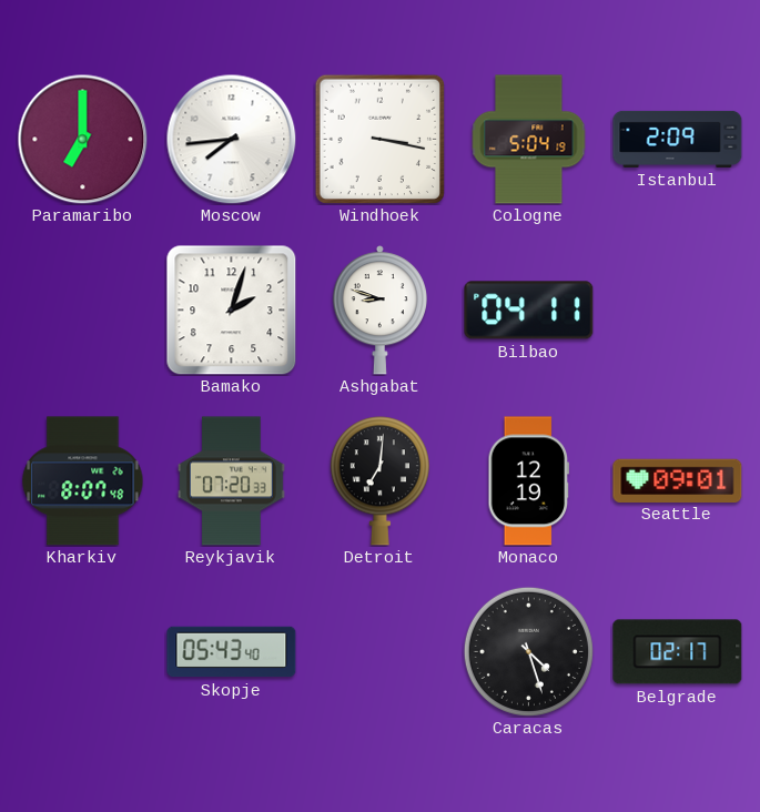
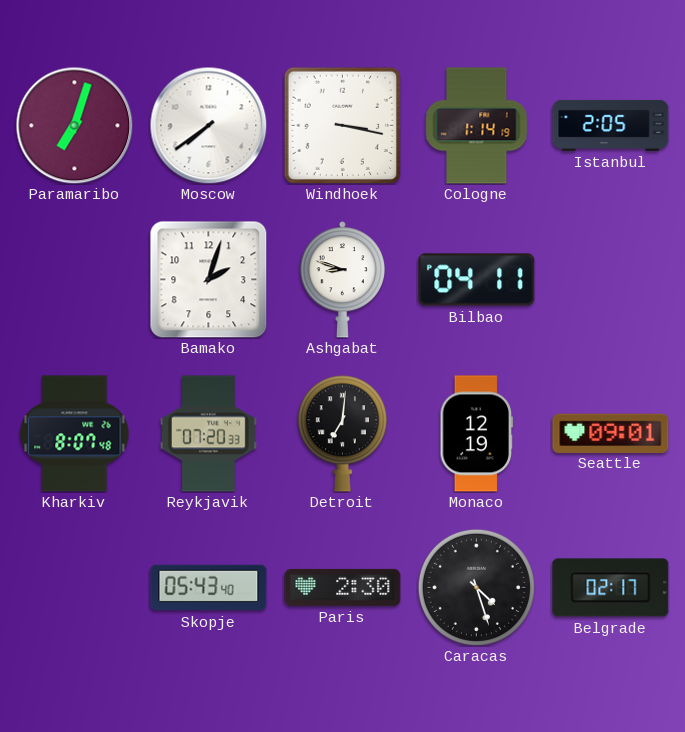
Paramaribo: 7:00 -> 7:03
Moscow: 7:44 -> 7:39
Cologne: 5:04 -> 1:14
Istanbul: 2:09 -> 2:05
Paris: none -> 2:30
